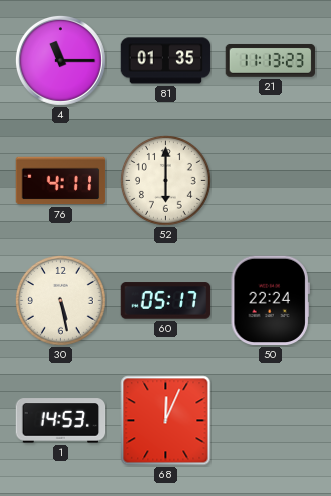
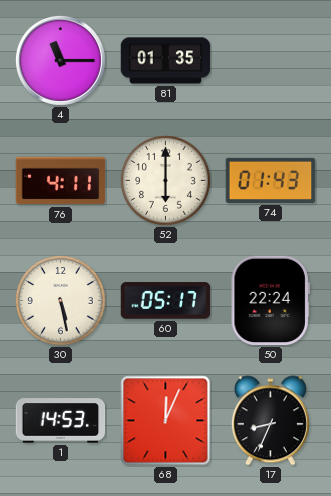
21: 11:13 -> none
74: none -> 01:43
17: none -> 8:34
